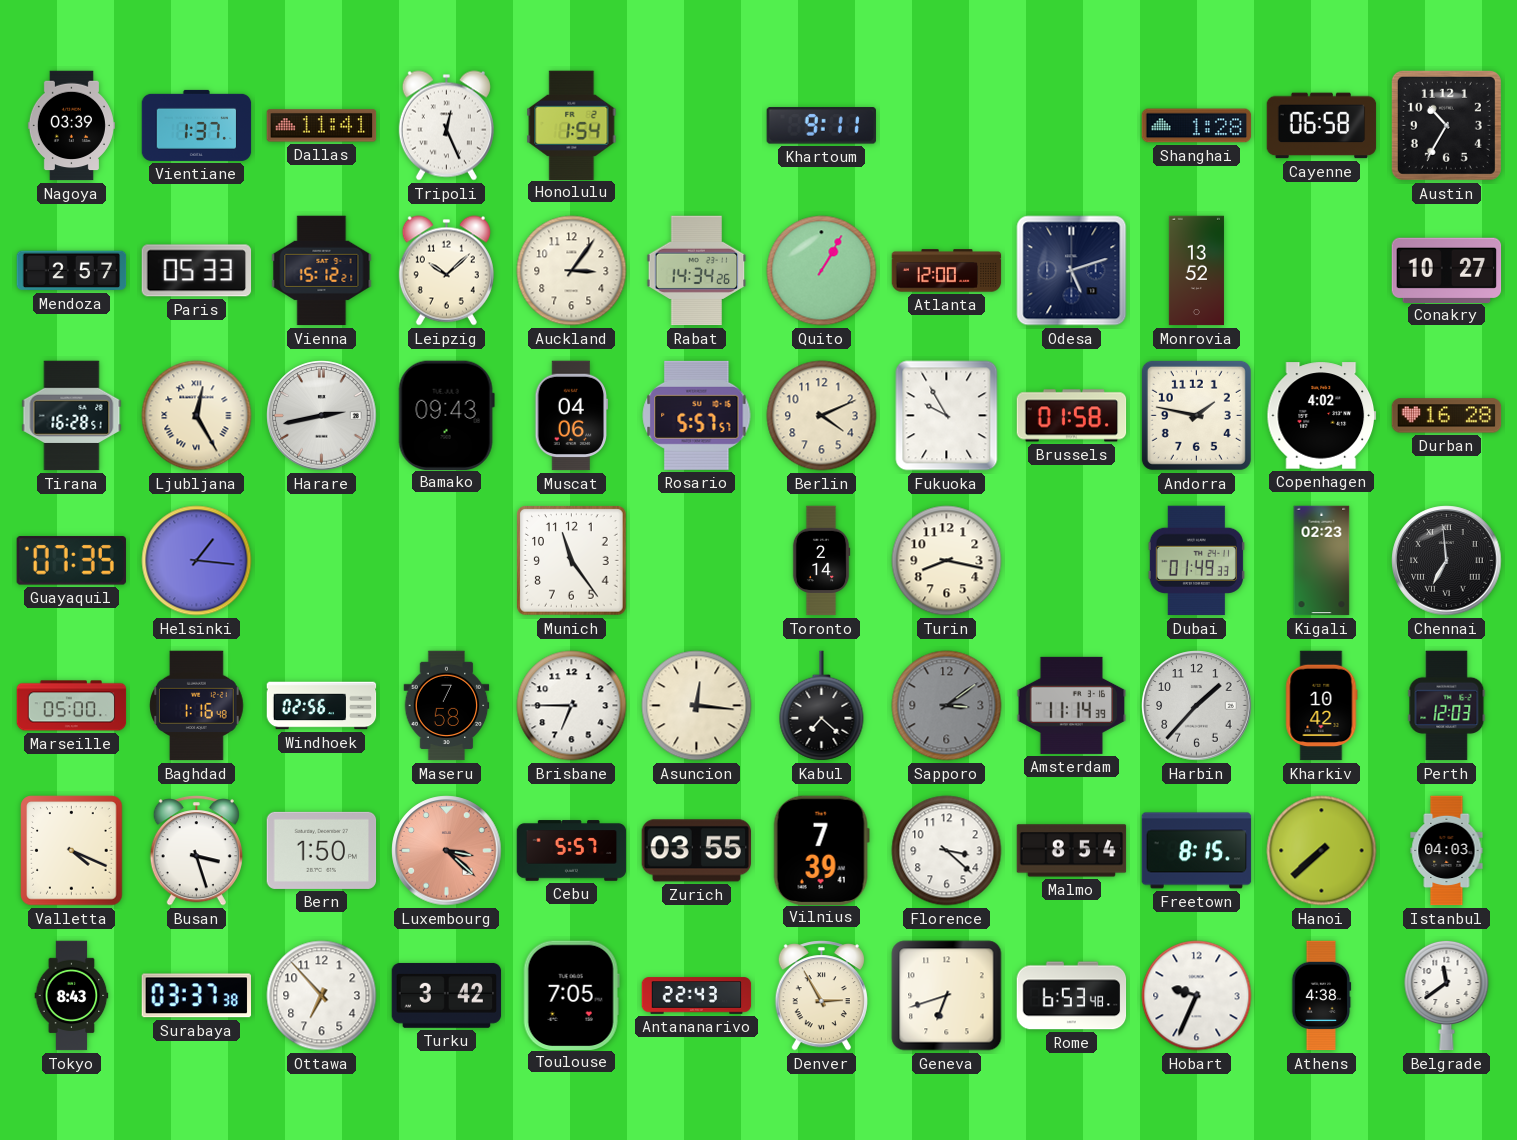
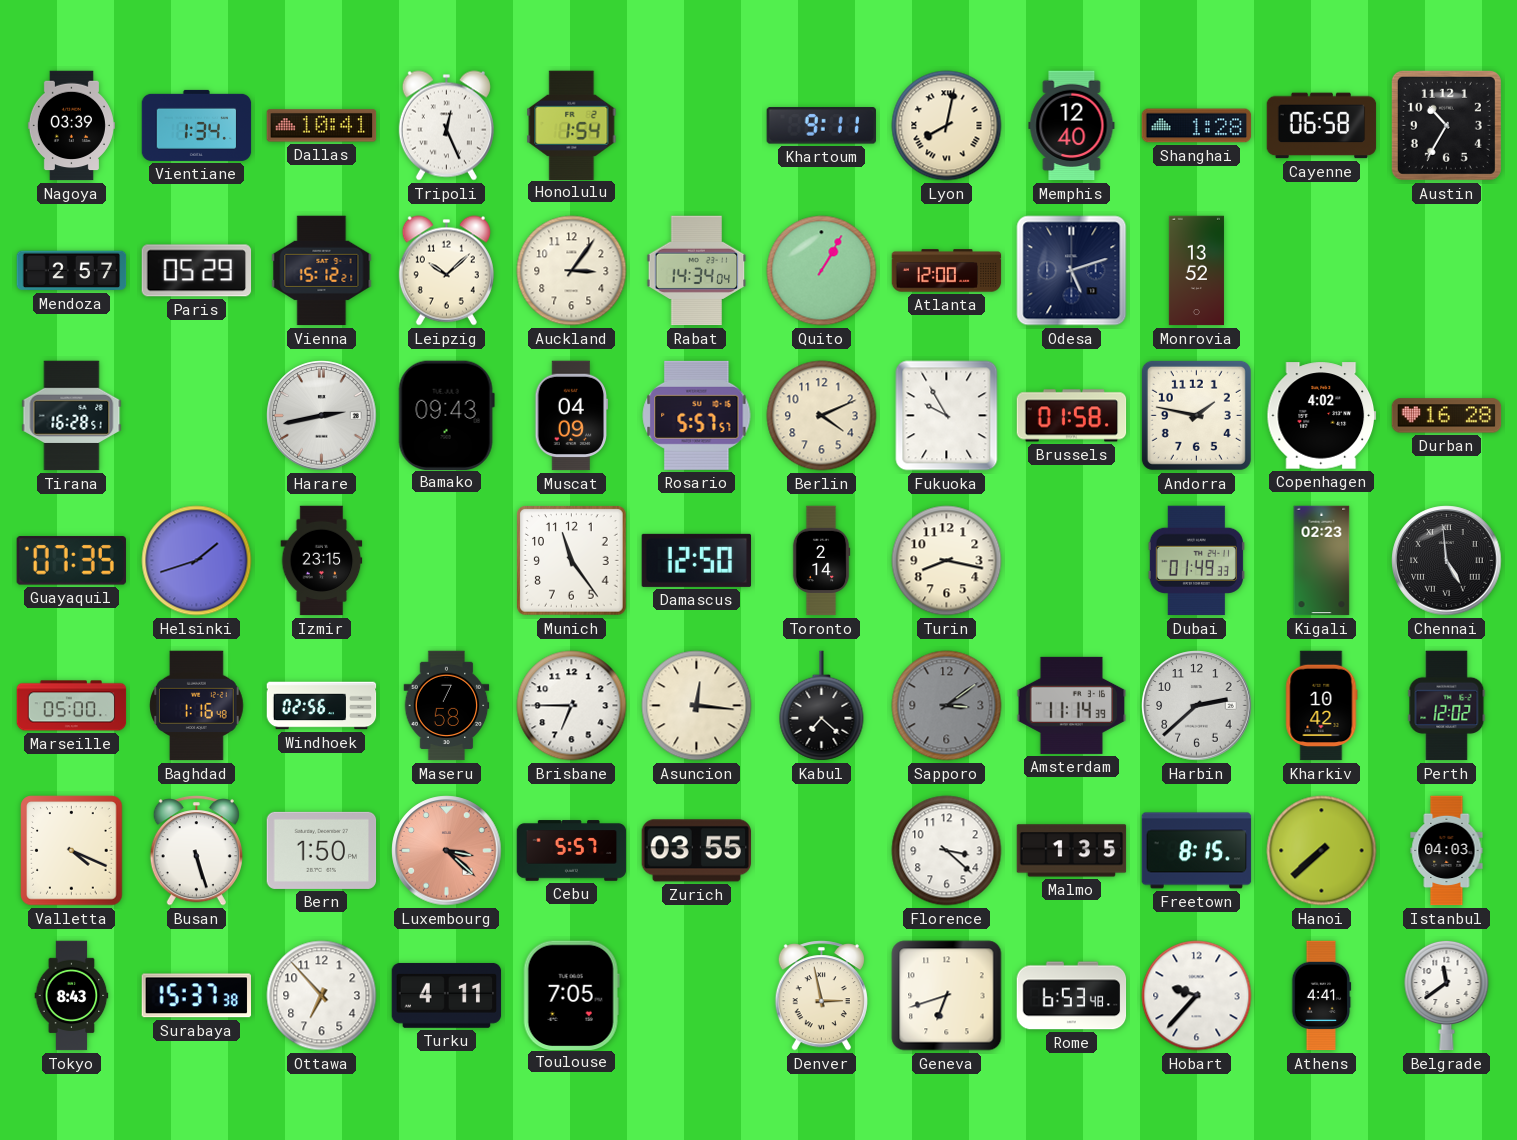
Vientiane: 1:37 -> 1:34
Dallas: 11:41 -> 10:41
Lyon: none -> 8:02
Memphis: none -> 12:40
Paris: 05:33 -> 05:29
Rabat: 14:34:26 -> 14:34:04
Conakry: 10:27 -> none
Ljubljana: 12:25 -> none
Muscat: 04:06 -> 04:09
Helsinki: 1:16 -> 1:42
Izmir: none -> 23:15
Damascus: none -> 12:50
Chennai: 6:59 -> 4:59
Harbin: 1:37 -> 2:38
Perth: 12:03 -> 12:02
Busan: 3:27 -> 5:27
Vilnius: 7:39 -> none
Malmo: 8:54 -> 1:35
Surabaya: 03:37 -> 15:37
Turku: 3:42 -> 4:11
Antananarivo: 22:43 -> none
Denver: 2:55 -> 2:58
Hobart: 9:34 -> 9:37
Athens: 4:38 -> 4:41
